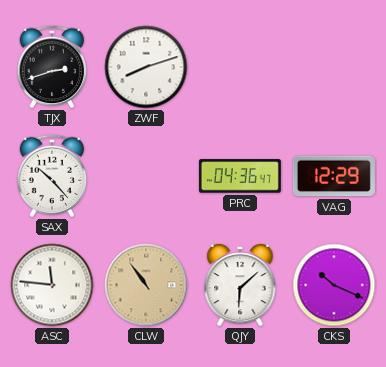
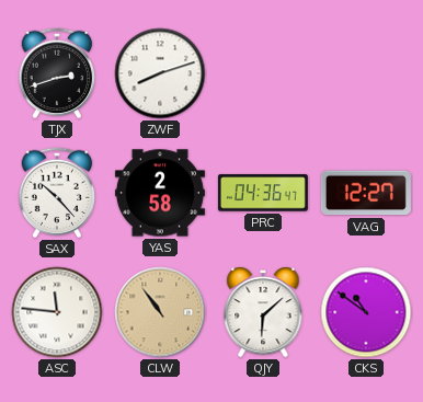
YAS: none -> 2:58
VAG: 12:29 -> 12:27
CKS: 10:19 -> 10:51
